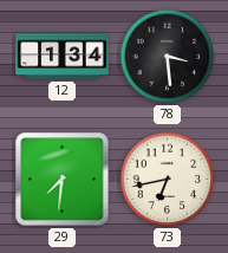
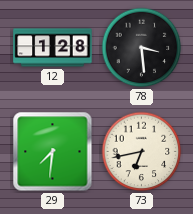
12: 1:34 -> 1:28
